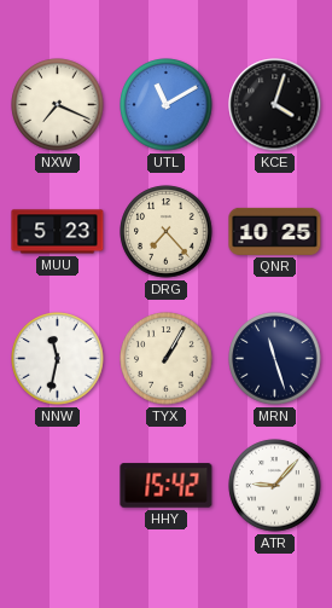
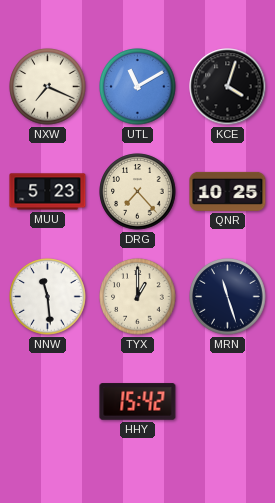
NNW: 11:32 -> 11:29
TYX: 1:05 -> 1:00
ATR: 9:07 -> none
